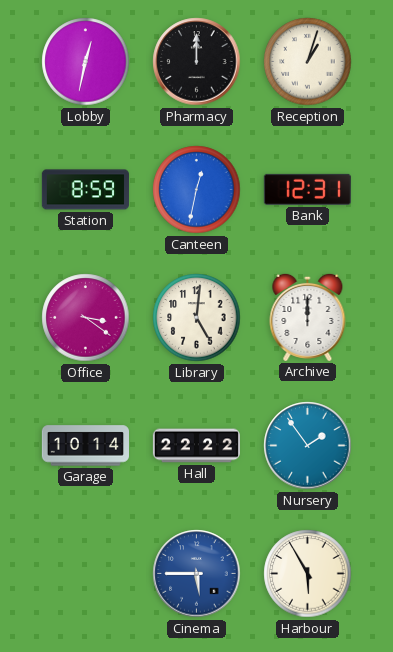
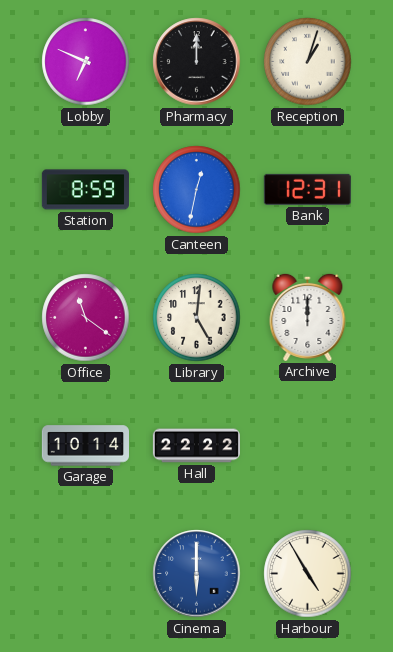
Lobby: 12:32 -> 6:49
Office: 3:21 -> 11:21
Nursery: 1:54 -> none
Cinema: 5:45 -> 6:00
Harbour: 5:55 -> 4:55
